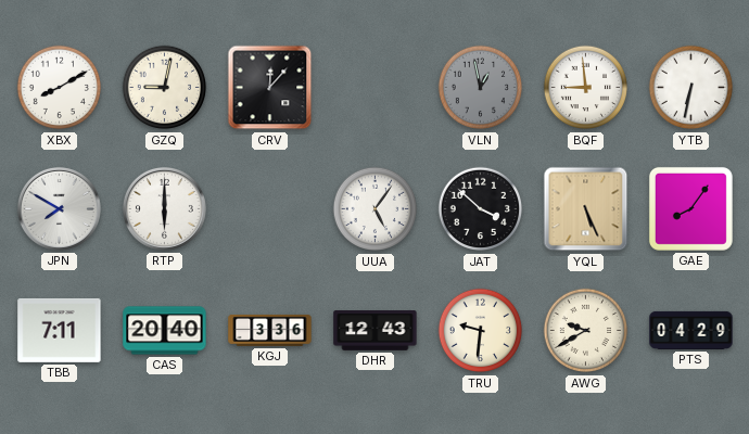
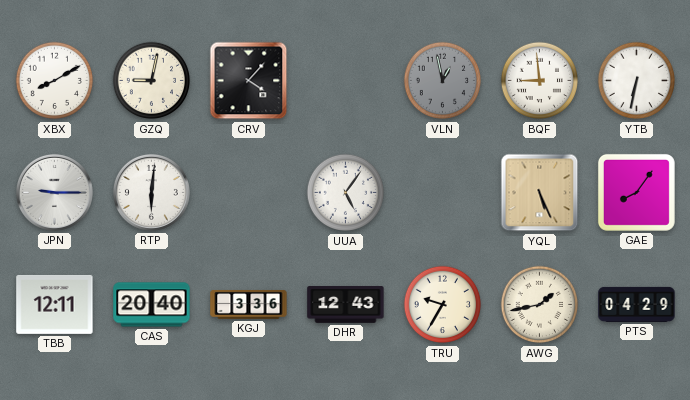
CRV: 12:07 -> 4:07
JPN: 7:50 -> 9:15
RTP: 6:00 -> 6:01
JAT: 3:52 -> none
TBB: 7:11 -> 12:11
TRU: 9:31 -> 9:35
AWG: 9:40 -> 1:43
